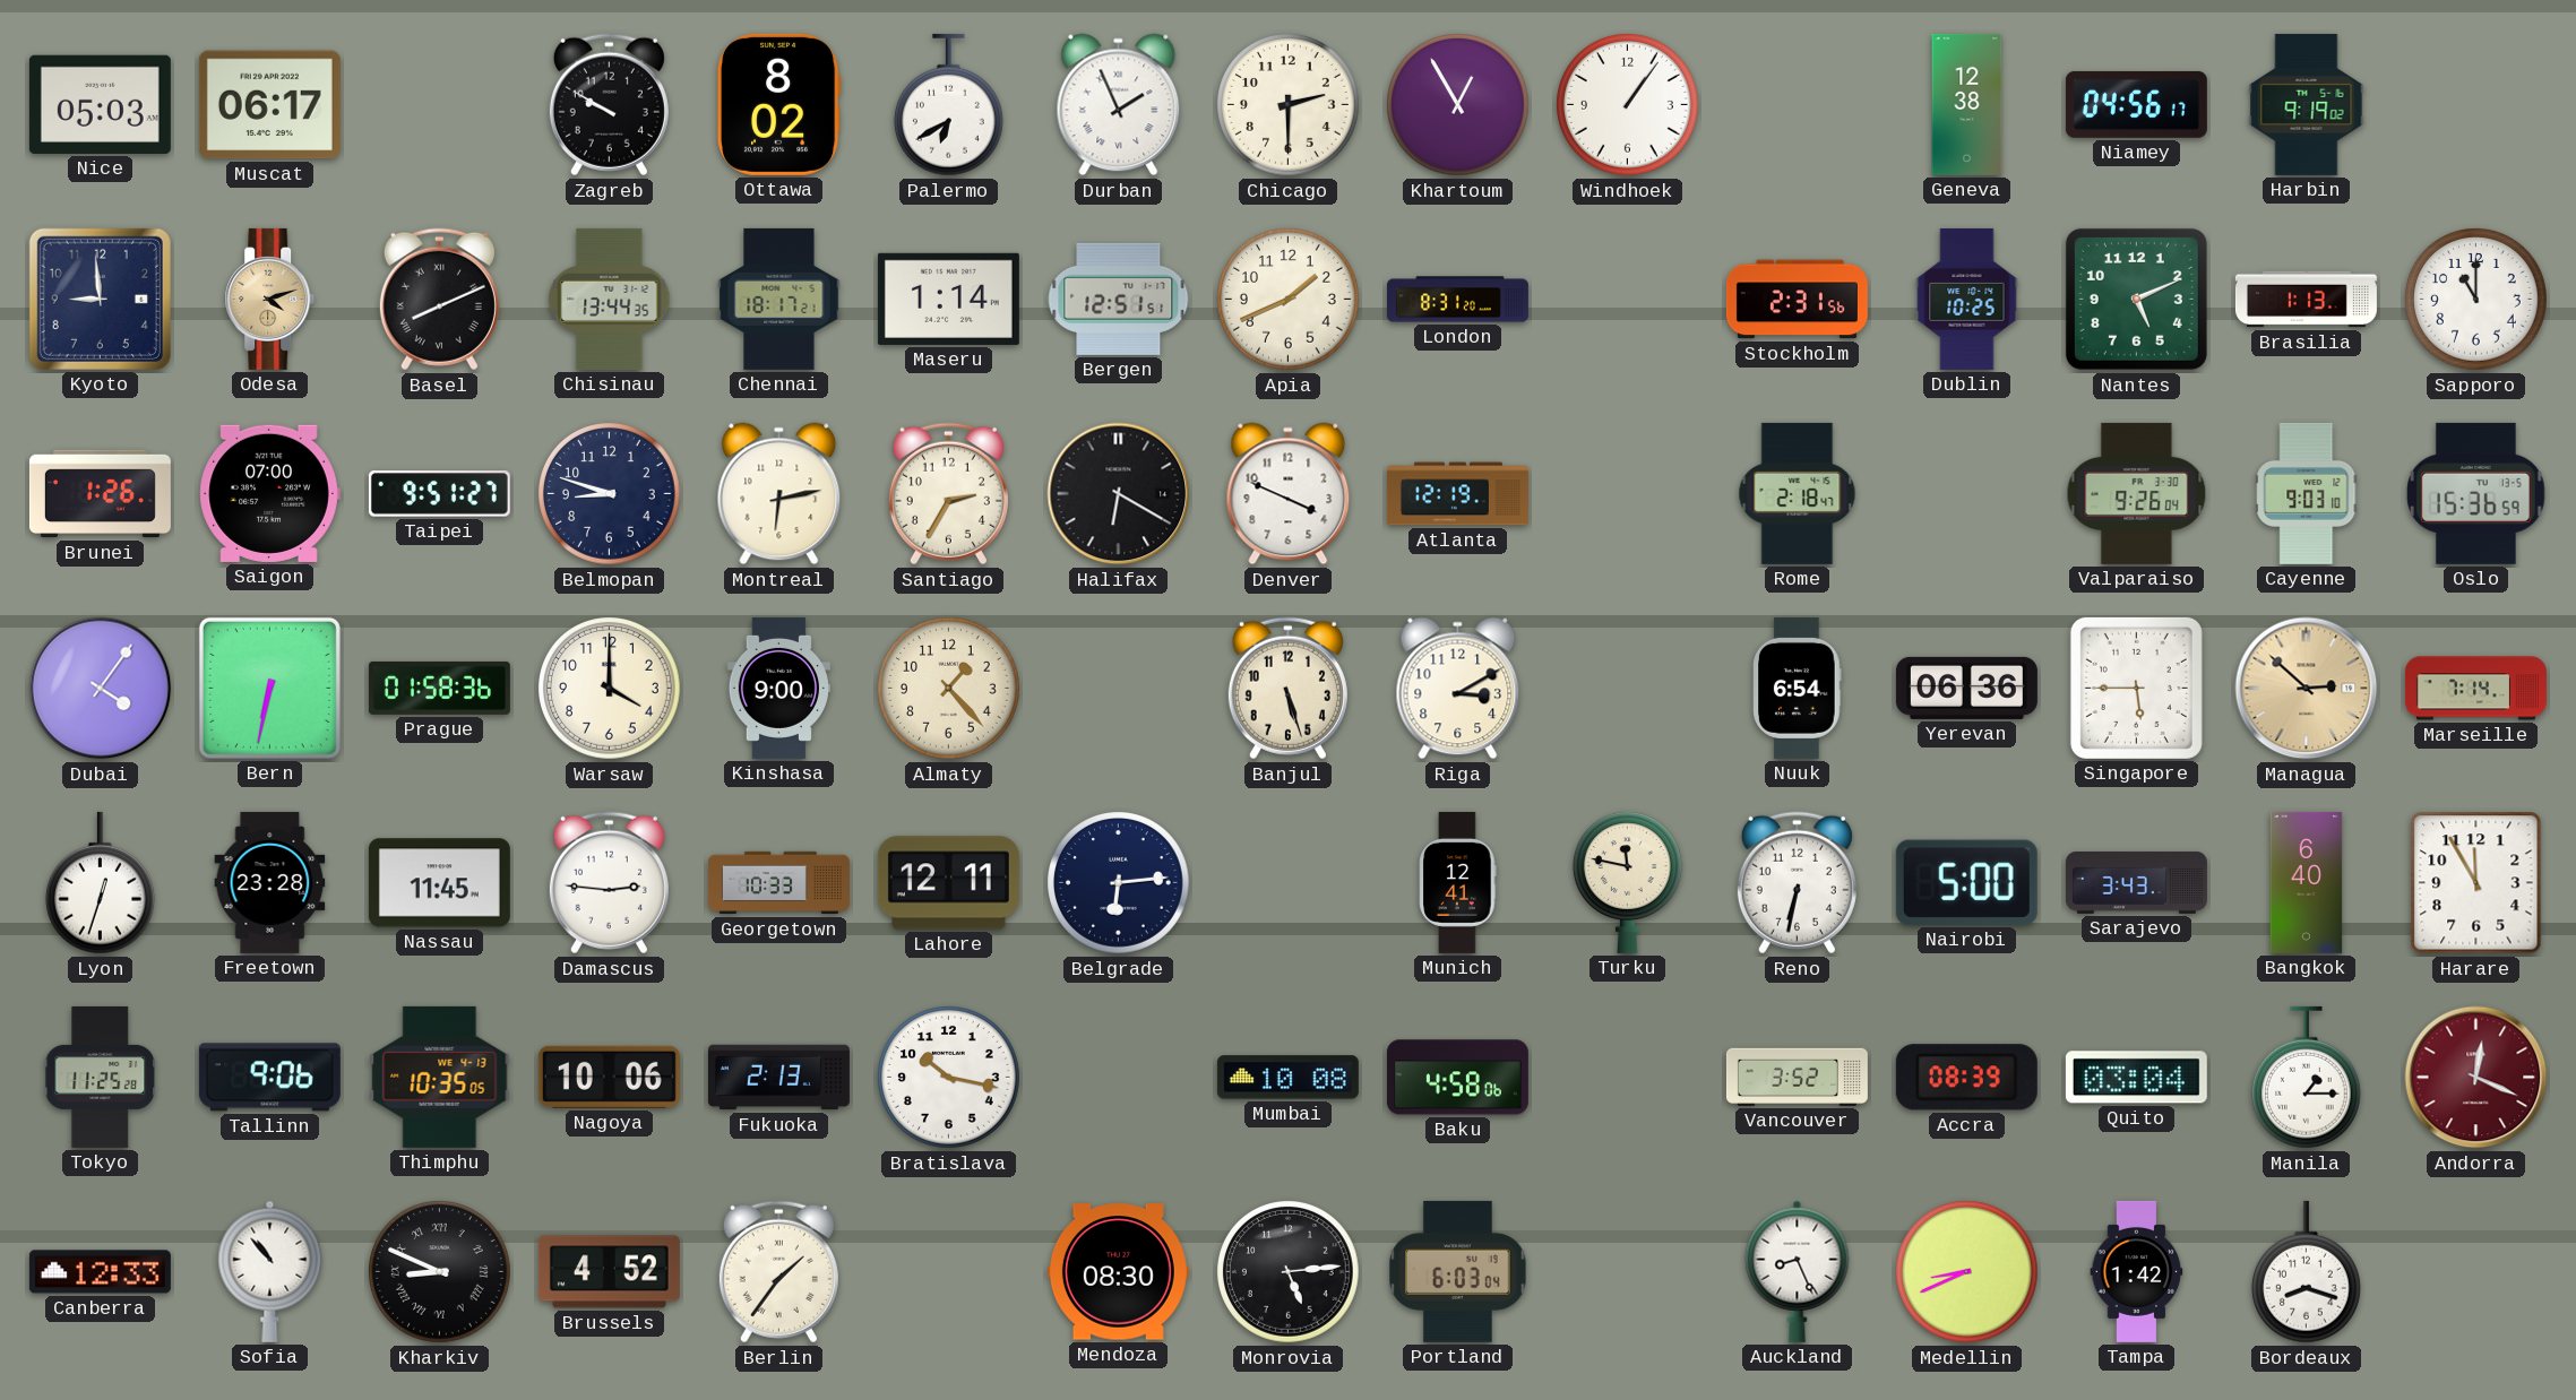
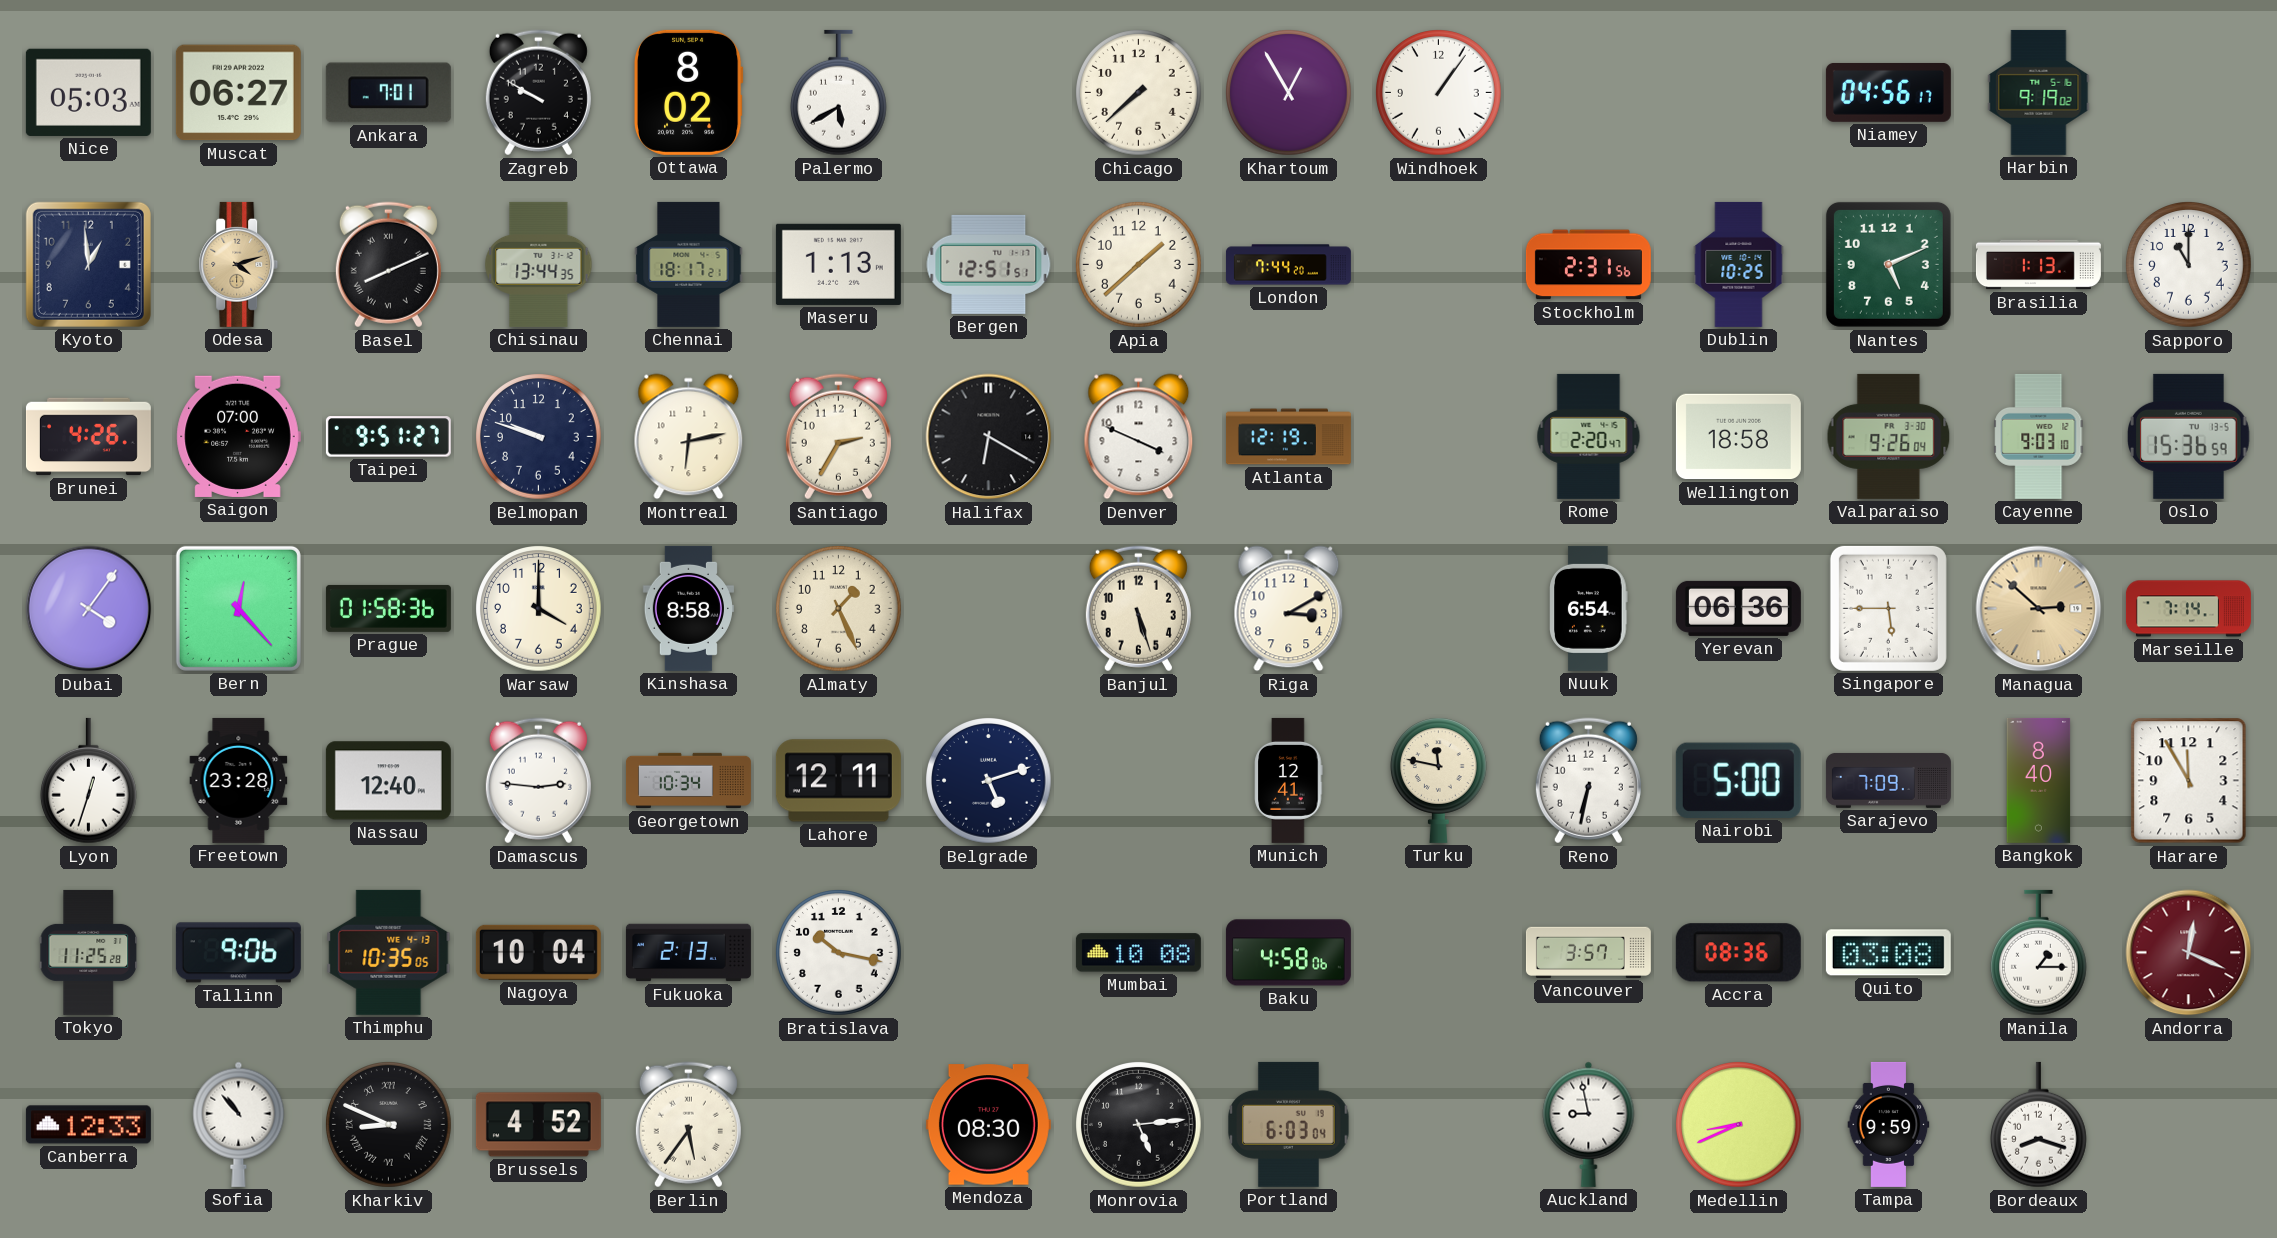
Muscat: 06:17 -> 06:27
Ankara: none -> 7:01
Palermo: 6:40 -> 5:40
Durban: 1:56 -> none
Chicago: 2:30 -> 7:38
Geneva: 12:38 -> none
Kyoto: 8:59 -> 12:59
Maseru: 1:14 -> 1:13
Apia: 1:41 -> 1:38
London: 8:31 -> 7:44
Brunei: 1:26 -> 4:26
Belmopan: 8:48 -> 9:48
Rome: 2:18 -> 2:20
Wellington: none -> 18:58
Bern: 6:32 -> 12:23
Kinshasa: 9:00 -> 8:58
Almaty: 1:23 -> 1:26
Nassau: 11:45 -> 12:40
Georgetown: 10:33 -> 10:34
Belgrade: 6:14 -> 5:12
Sarajevo: 3:43 -> 7:09
Bangkok: 6:40 -> 8:40
Nagoya: 10:06 -> 10:04
Vancouver: 3:52 -> 3:57
Accra: 08:39 -> 08:36
Quito: 03:04 -> 03:08
Berlin: 1:36 -> 5:36
Auckland: 8:26 -> 8:58
Tampa: 1:42 -> 9:59
